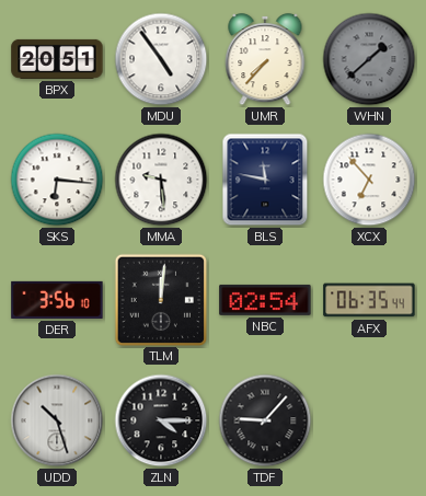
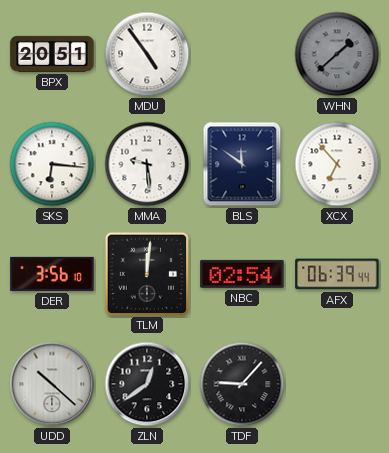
UMR: 7:37 -> none
BLS: 11:47 -> 11:51
AFX: 06:35 -> 06:39
UDD: 10:27 -> 10:22
ZLN: 4:15 -> 12:39
